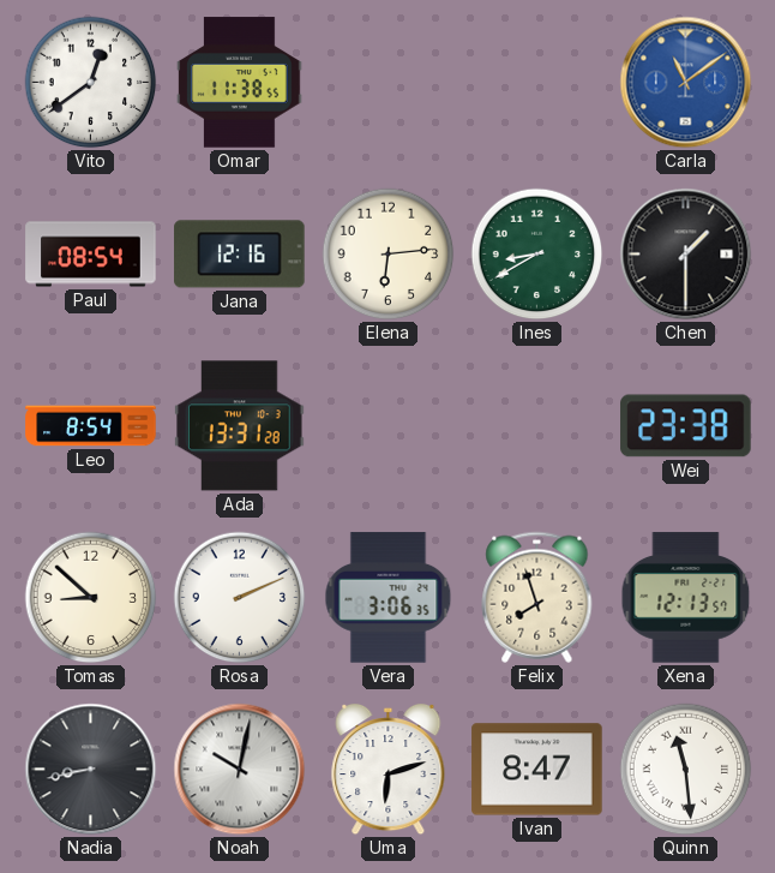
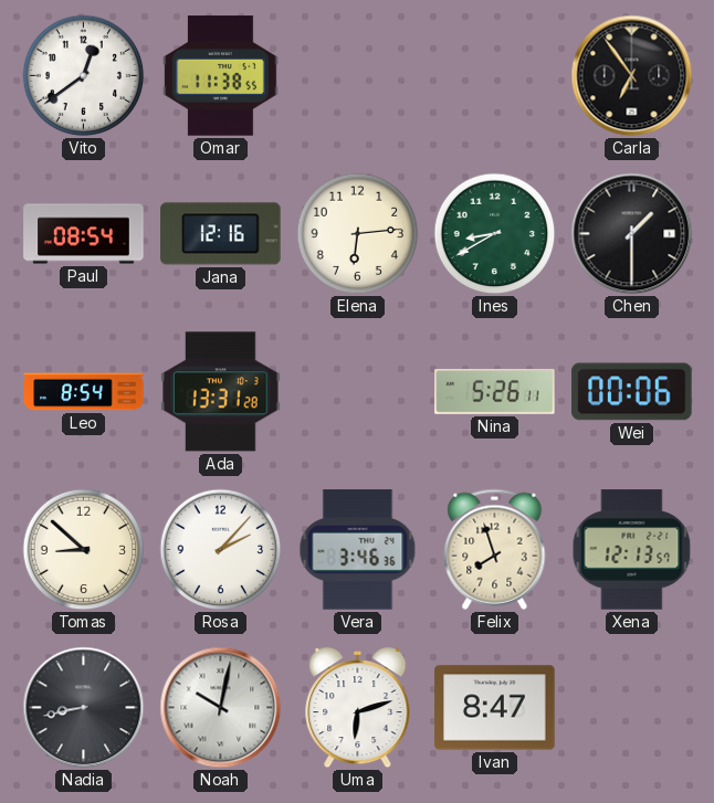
Carla: 11:09 -> 6:54
Carla dial: blue -> black
Nina: none -> 5:26
Wei: 23:38 -> 00:06
Rosa: 2:11 -> 2:07
Vera: 3:06 -> 3:46
Quinn: 11:29 -> none
